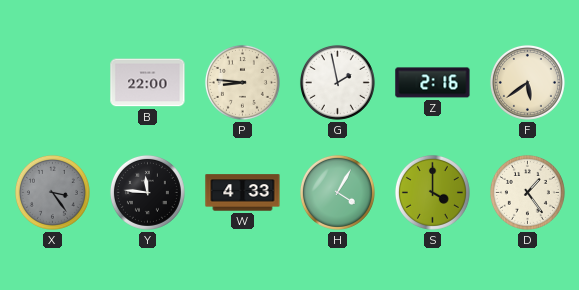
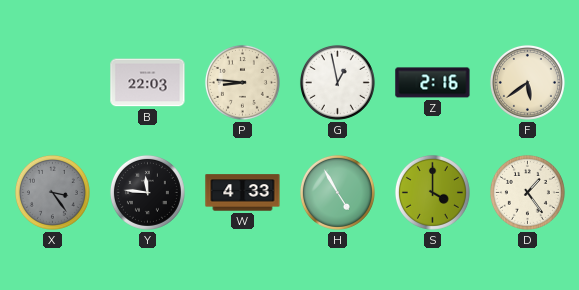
B: 22:00 -> 22:03
G: 1:58 -> 12:58
H: 4:05 -> 4:55
